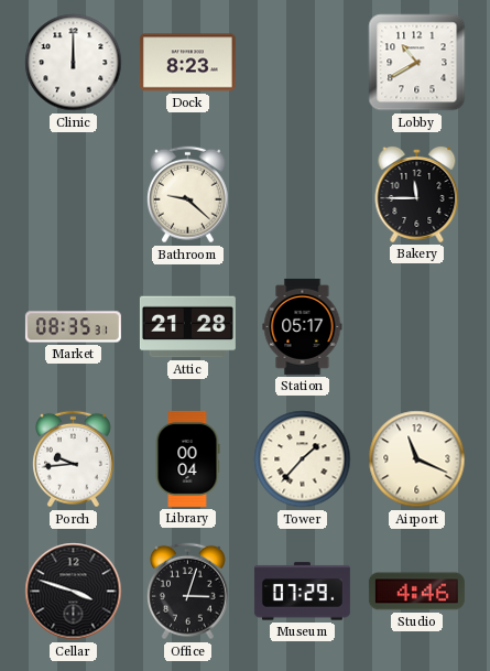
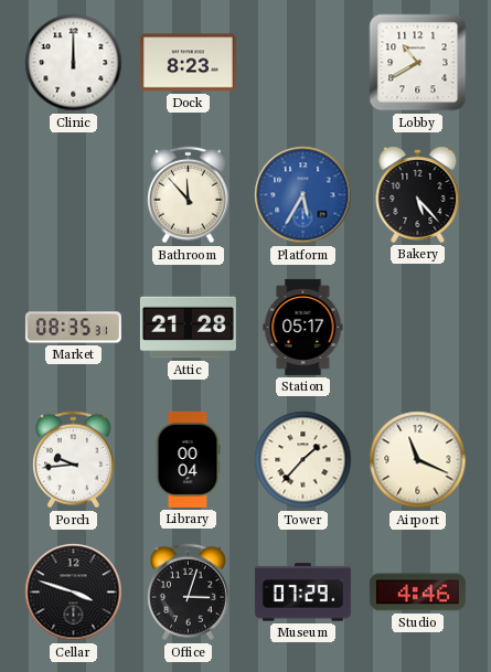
Bathroom: 9:22 -> 11:53
Platform: none -> 5:35
Bakery: 11:45 -> 5:23
